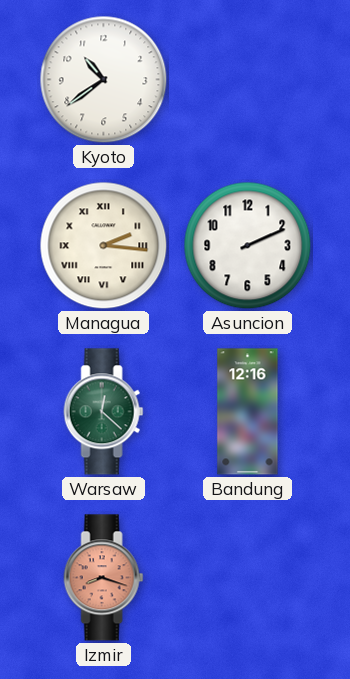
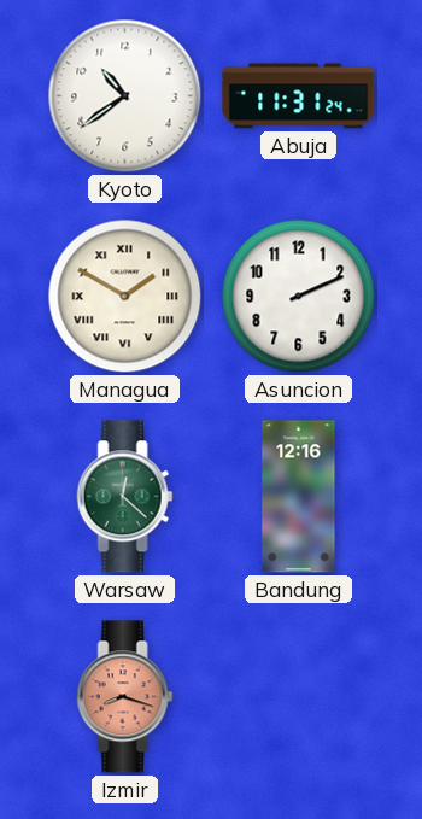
Abuja: none -> 11:31
Managua: 2:16 -> 1:50
